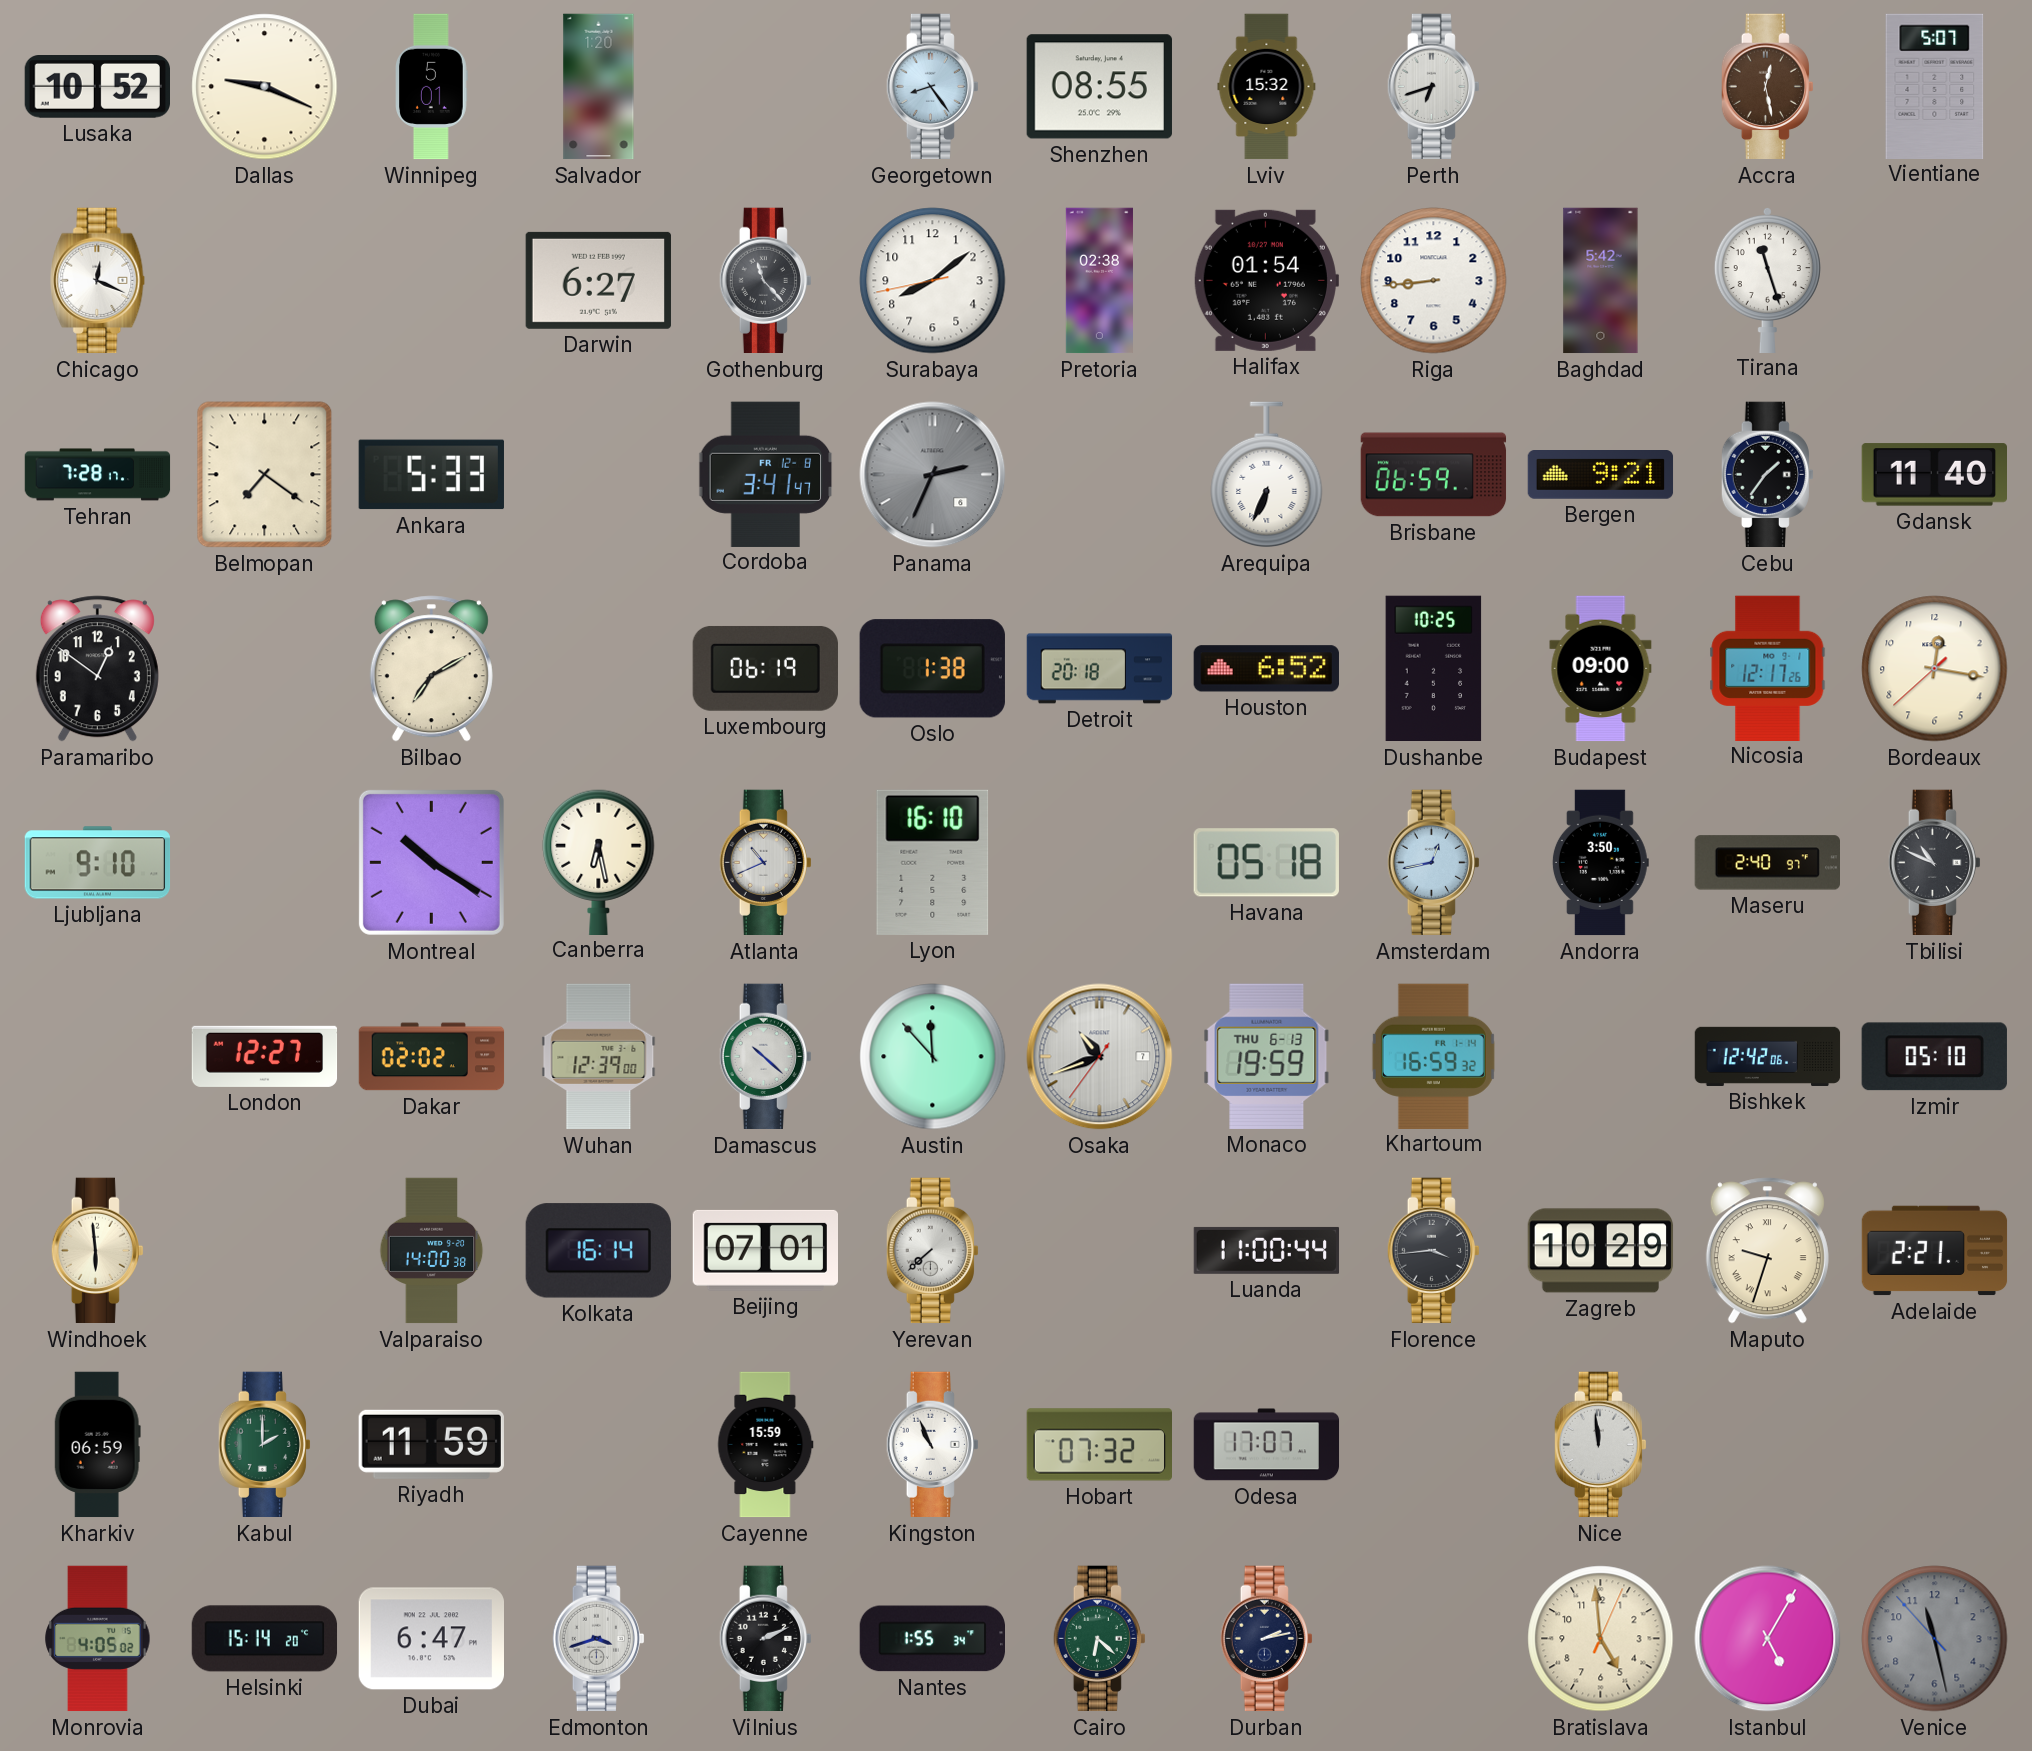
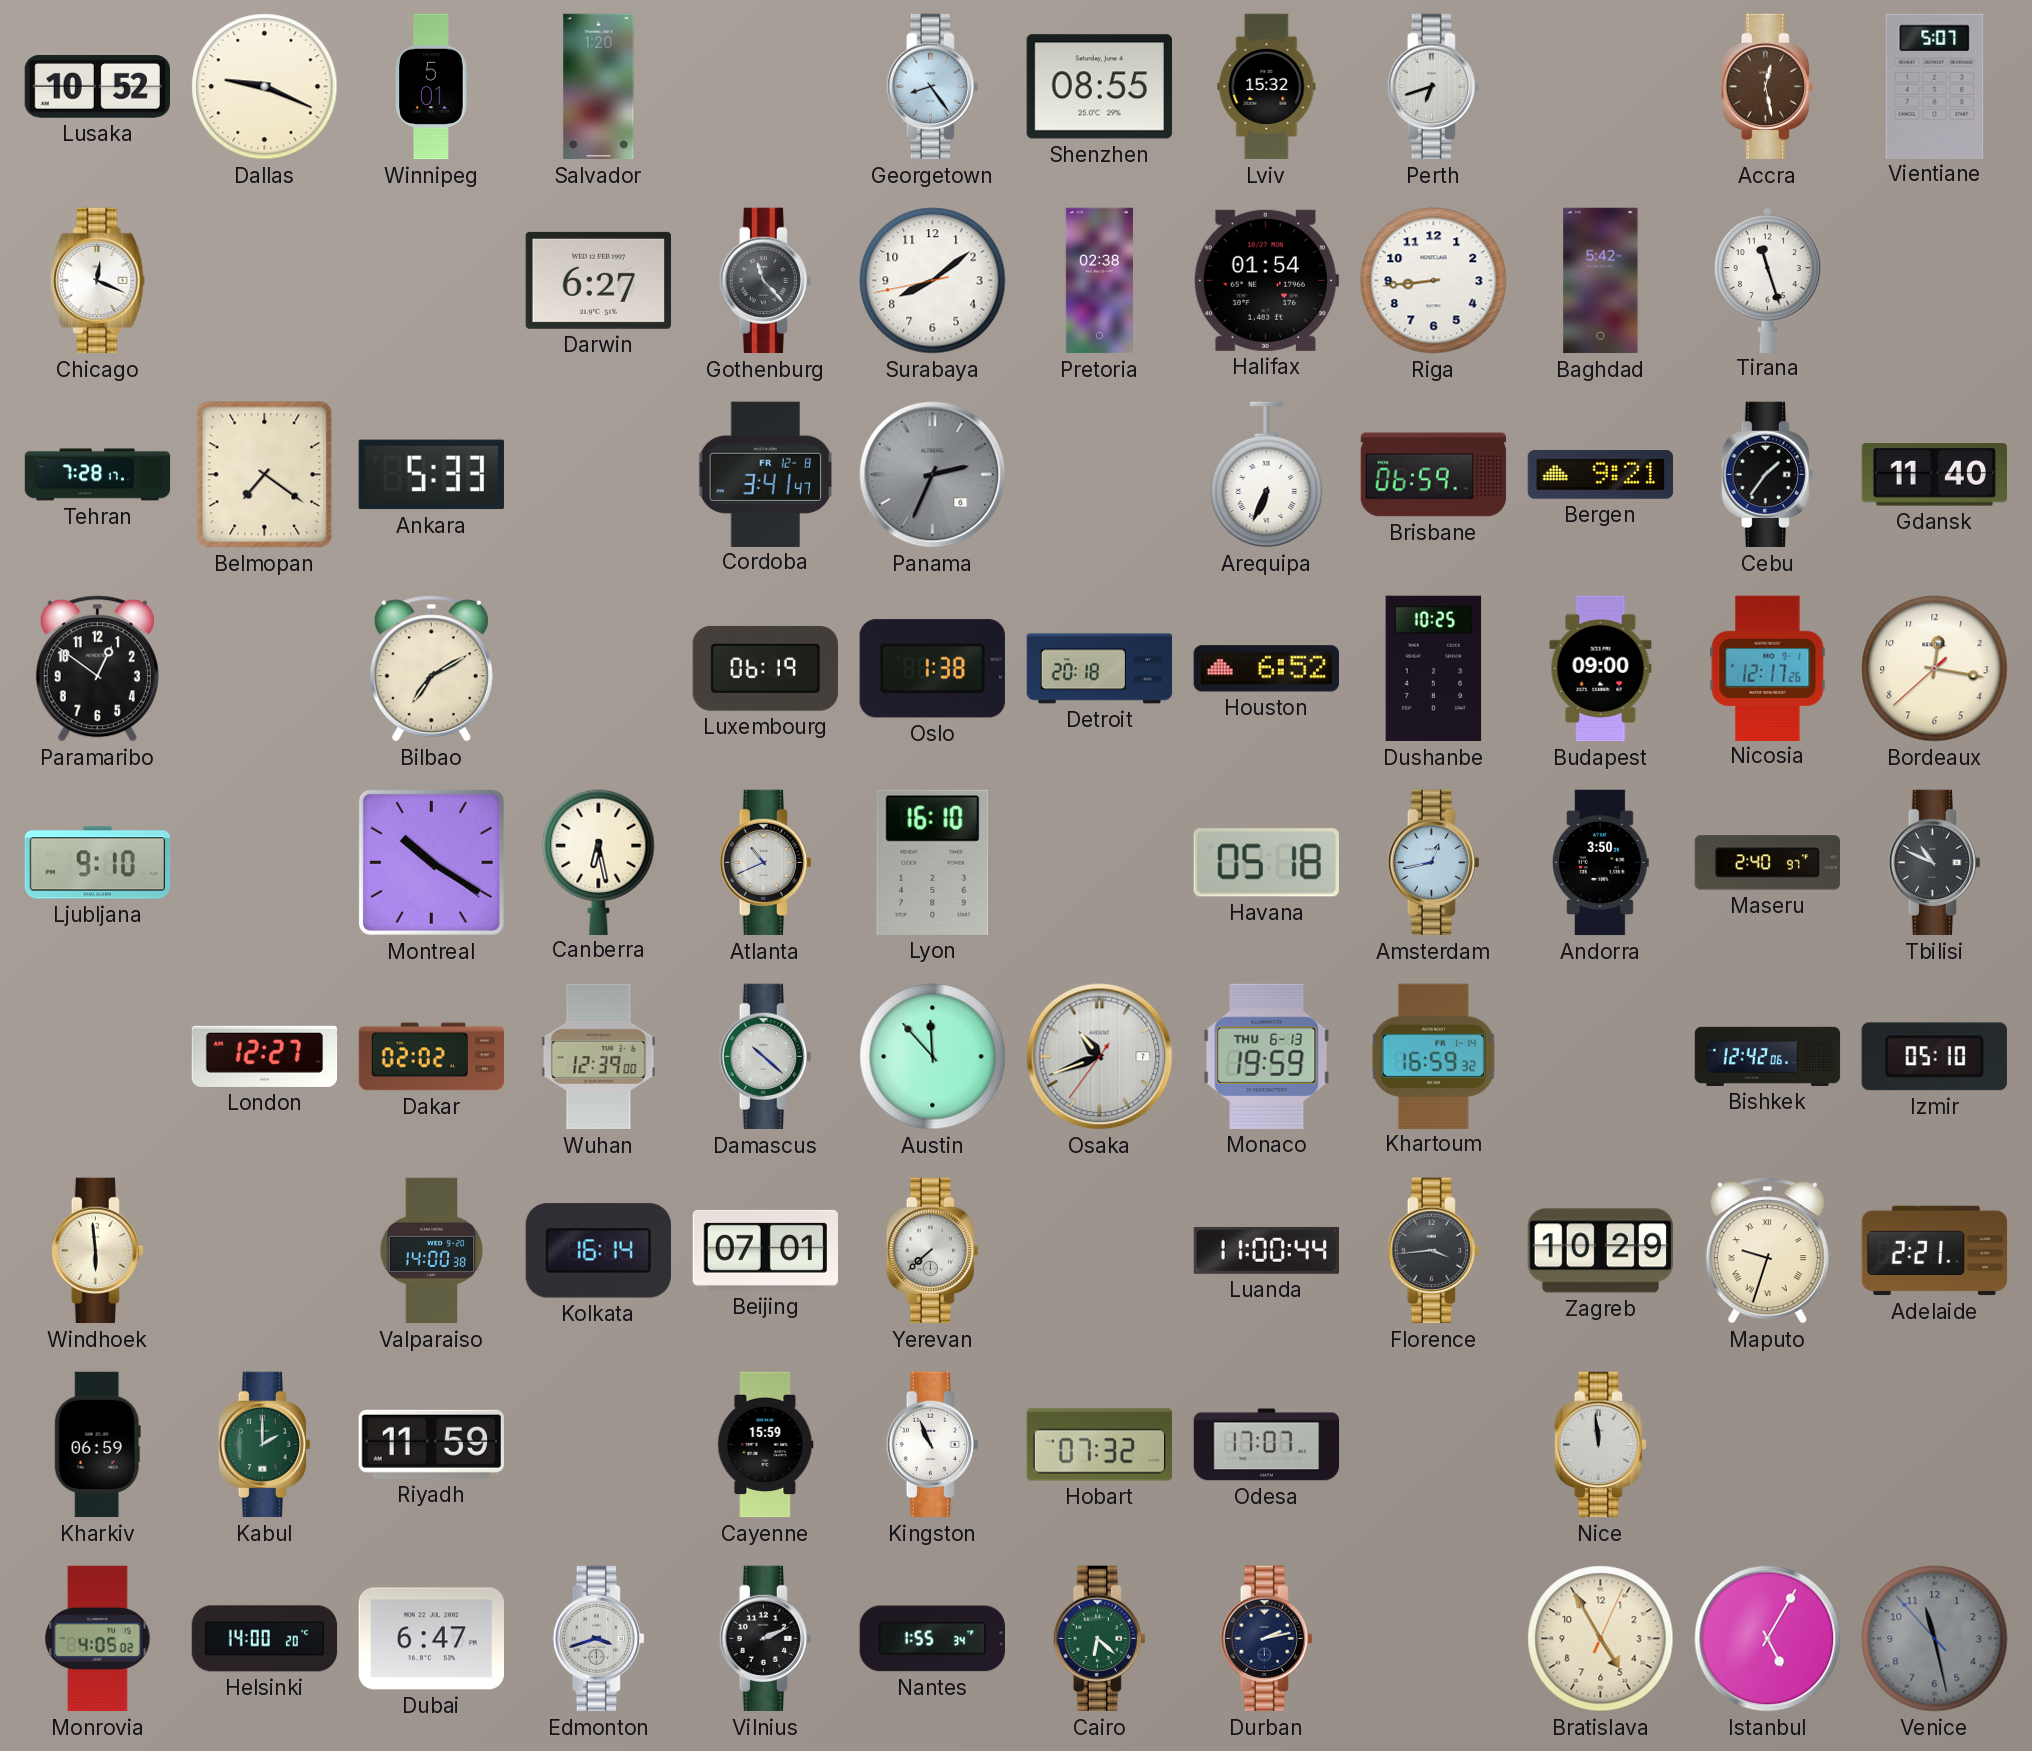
Helsinki: 15:14 -> 14:00
Bratislava: 4:59 -> 4:55
